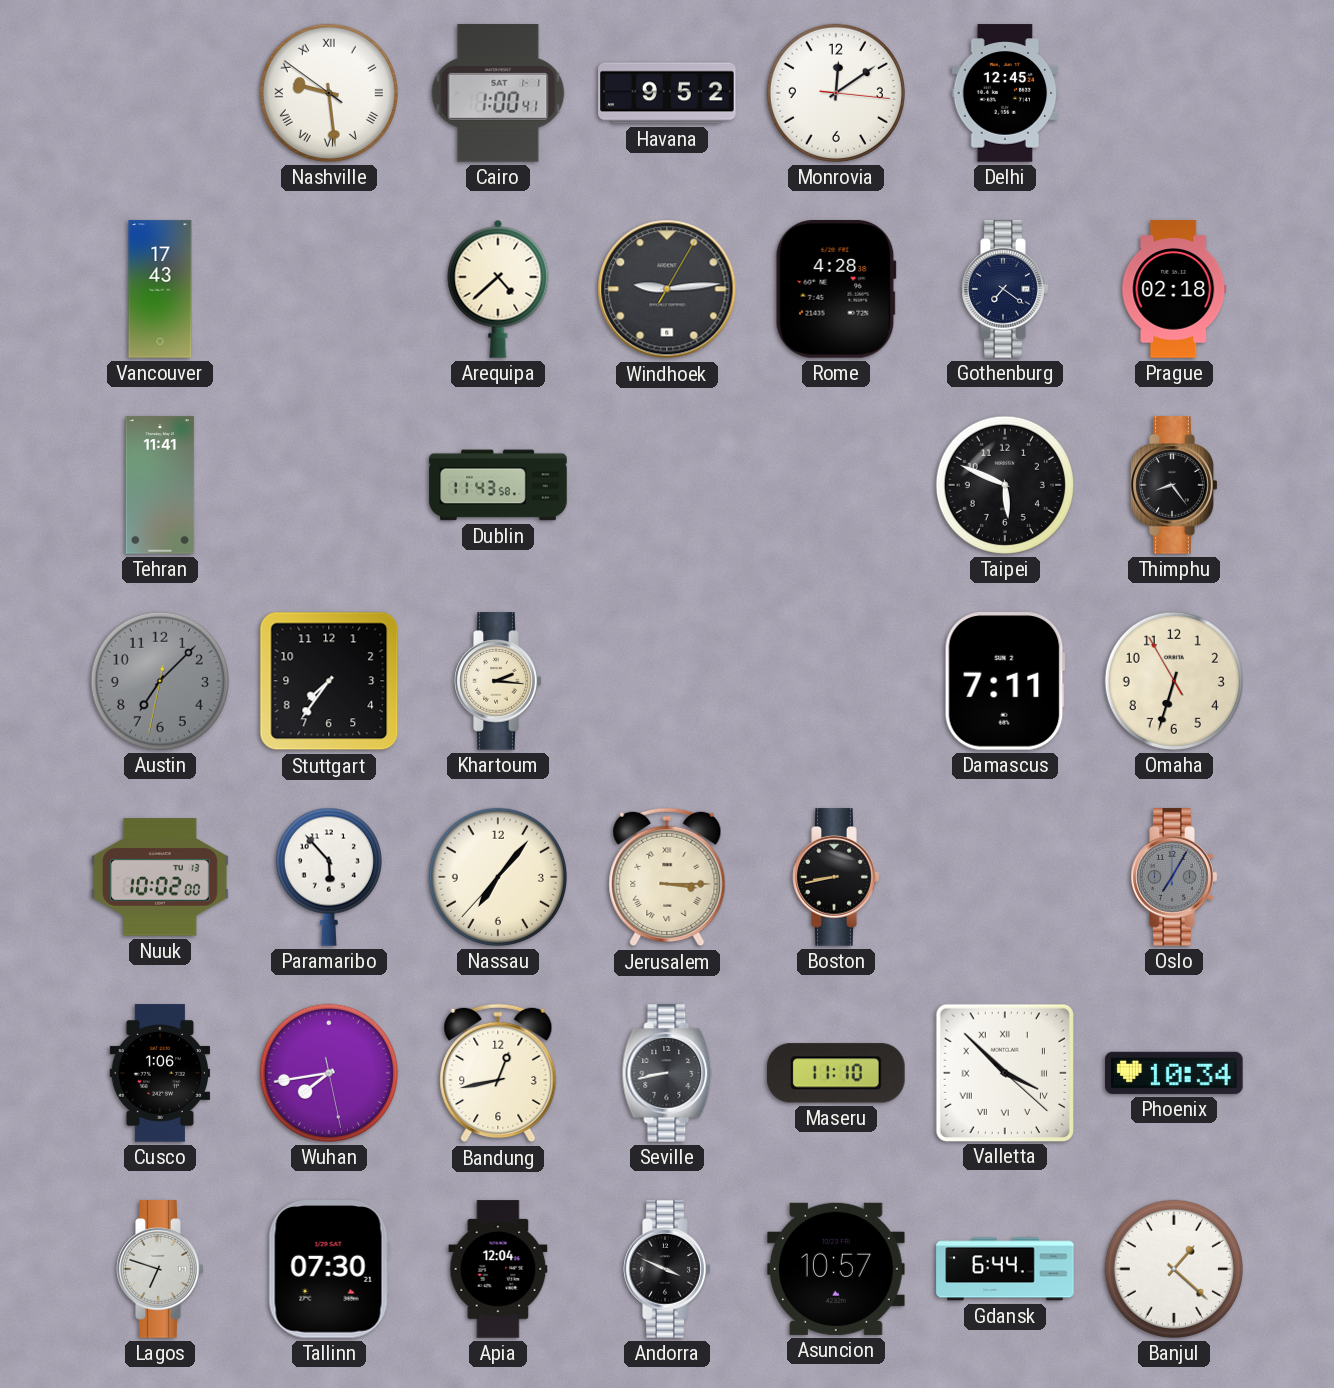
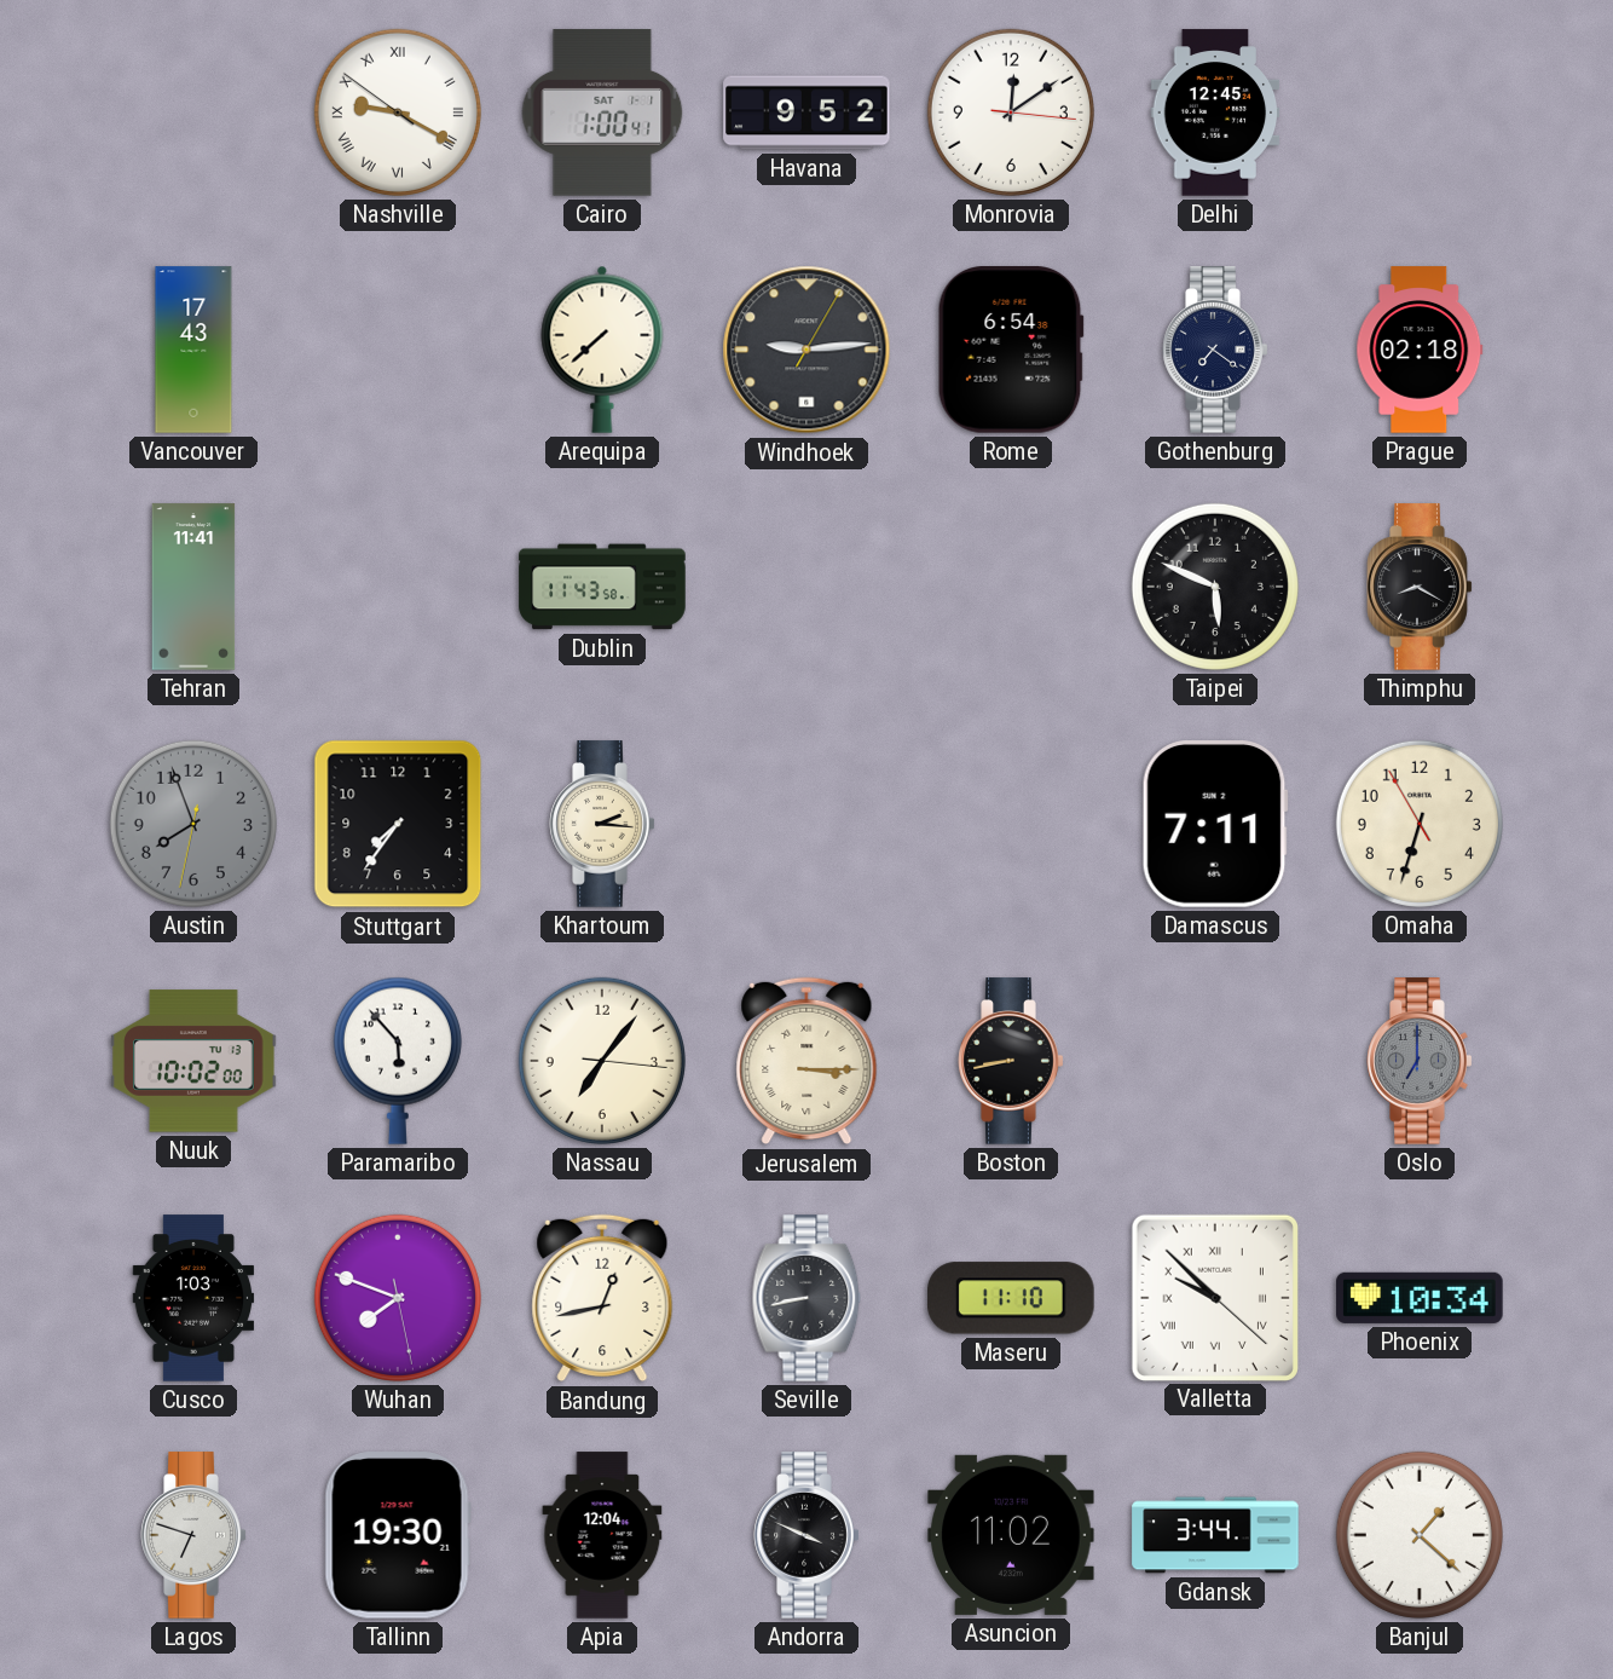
Nashville: 9:28 -> 9:19
Arequipa: 4:38 -> 7:38
Rome: 4:28 -> 6:54
Thimphu: 8:24 -> 8:20
Austin: 7:07 -> 7:56
Nassau: 7:06:37 -> 7:06:16
Oslo: 7:05 -> 7:00
Cusco: 1:06 -> 1:03
Wuhan: 7:43 -> 7:48
Valletta: 3:52 -> 9:52
Tallinn: 07:30 -> 19:30
Asuncion: 10:57 -> 11:02
Gdansk: 6:44 -> 3:44
